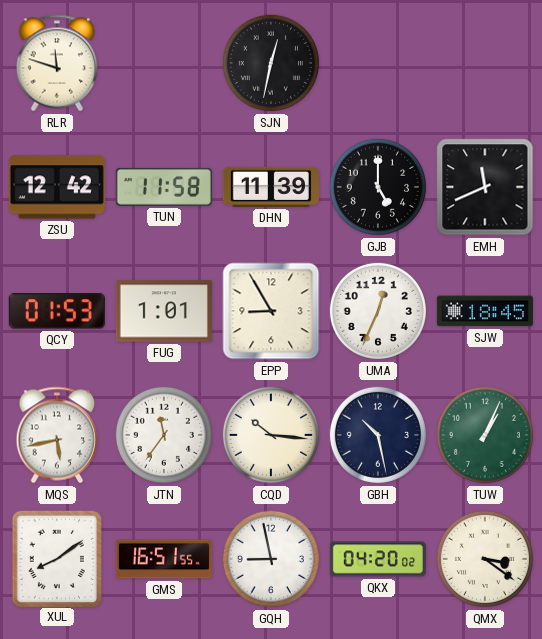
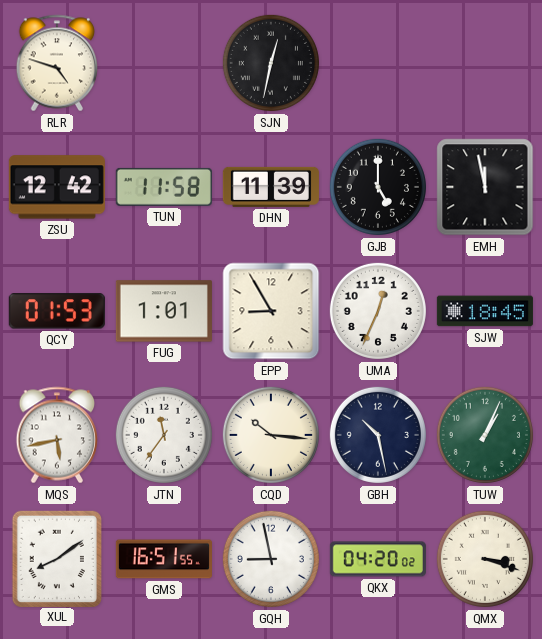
RLR: 11:48 -> 4:48
EMH: 11:41 -> 11:58
QMX: 3:21 -> 3:18
